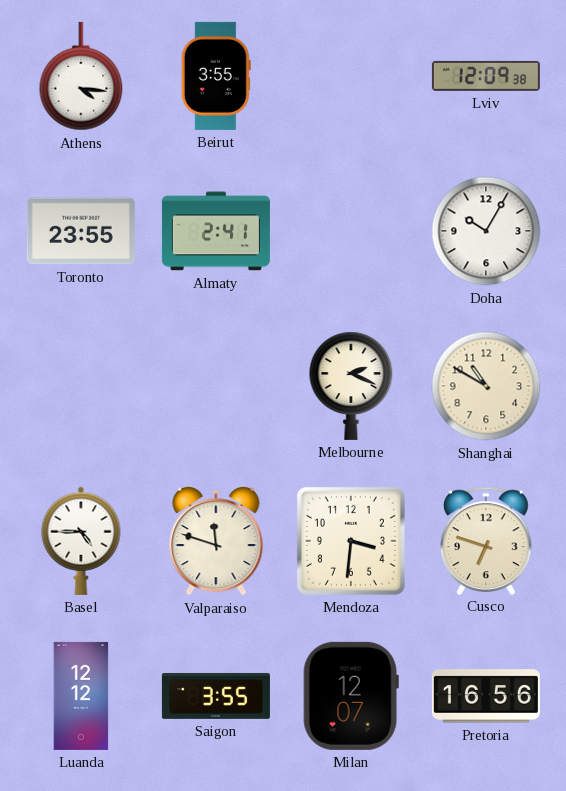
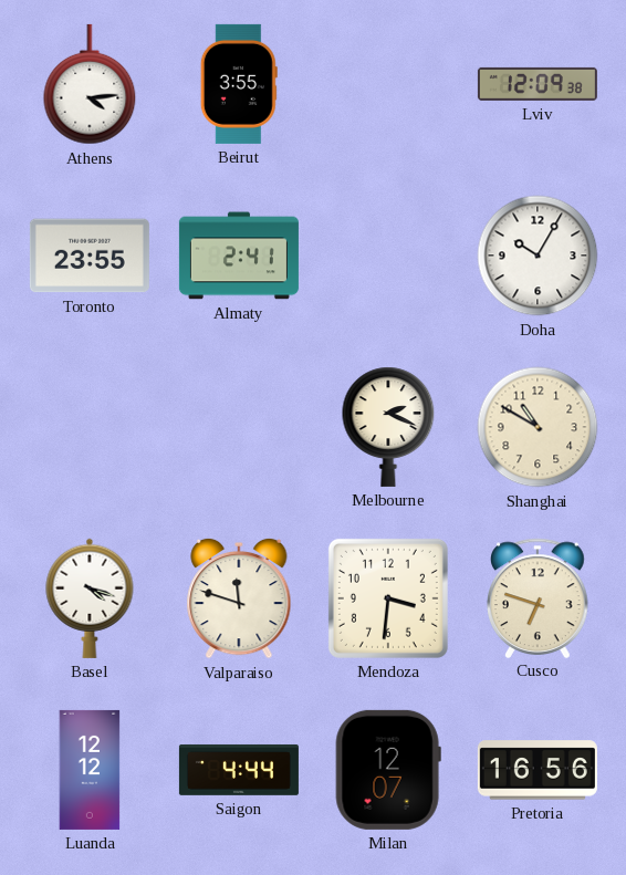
Athens: 4:16 -> 4:14
Basel: 4:45 -> 4:18
Saigon: 3:55 -> 4:44
